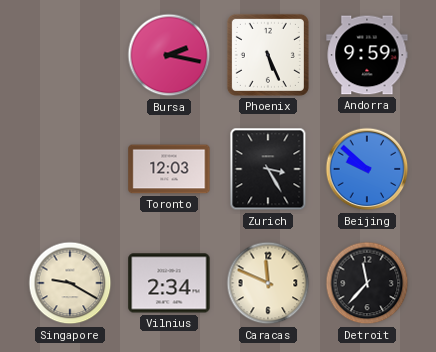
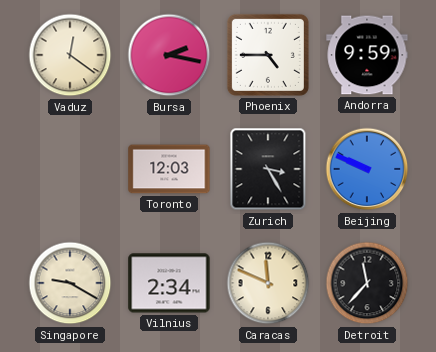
Vaduz: none -> 12:21
Phoenix: 5:26 -> 4:45
Beijing: 9:52 -> 9:49
